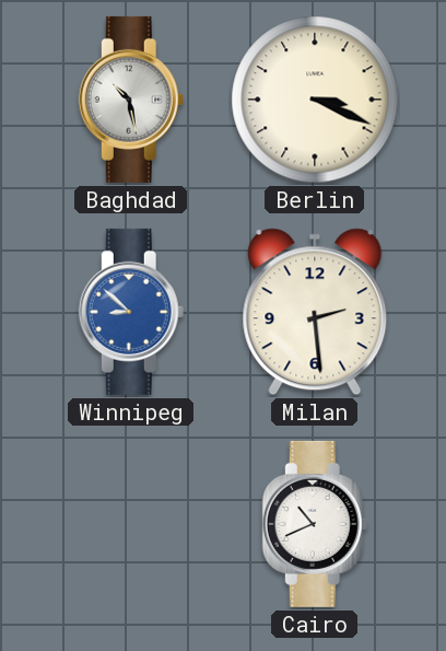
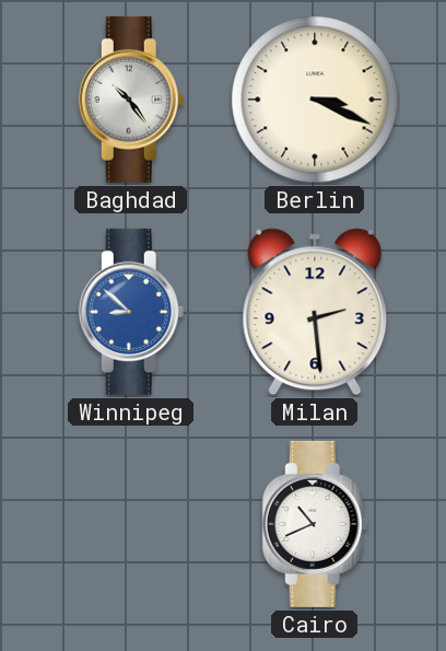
Baghdad: 10:28 -> 10:24
